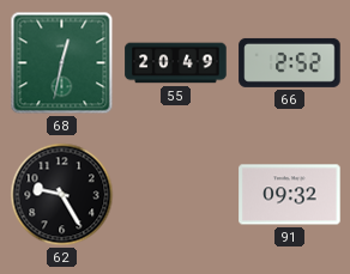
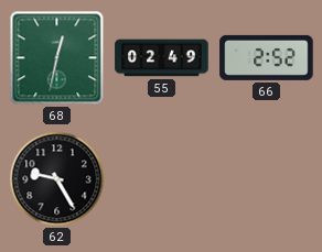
55: 20:49 -> 02:49
91: 09:32 -> none
